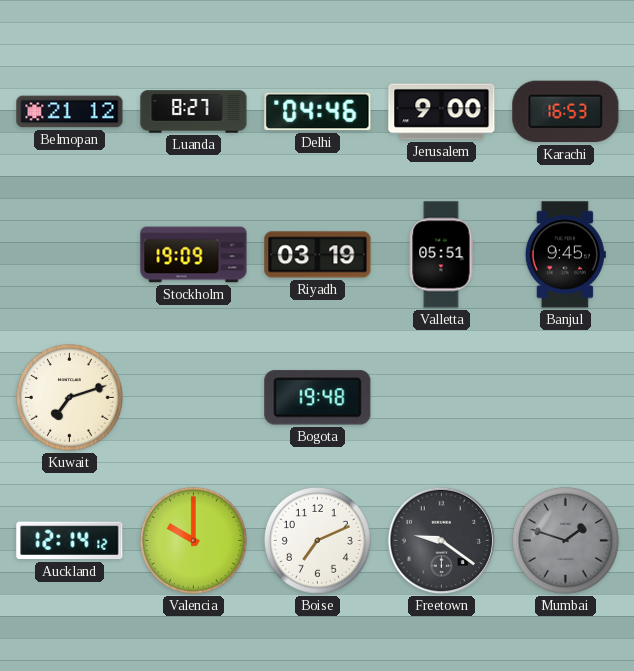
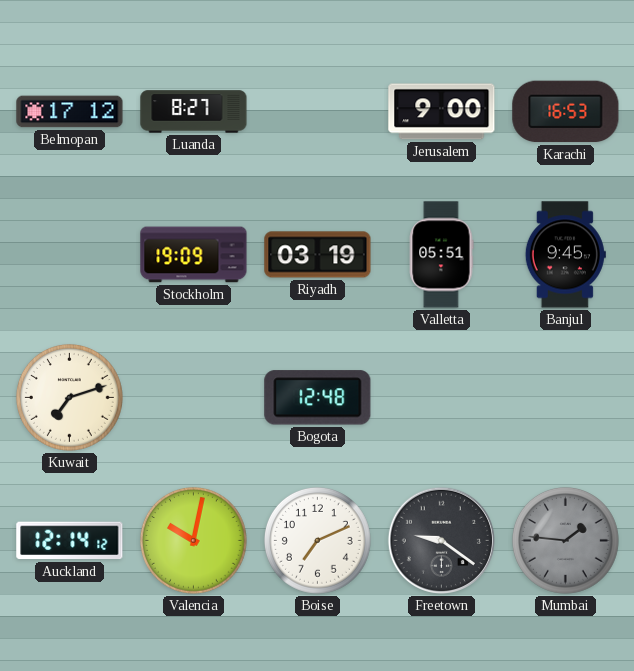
Belmopan: 21:12 -> 17:12
Delhi: 04:46 -> none
Bogota: 19:48 -> 12:48
Valencia: 10:00 -> 10:02
Mumbai: 1:48 -> 1:46
